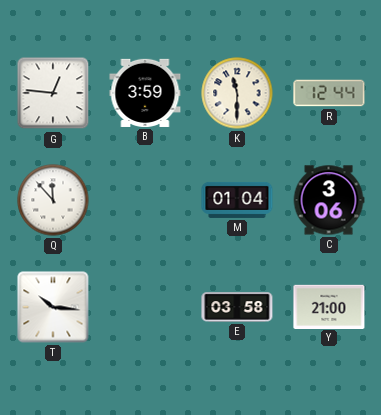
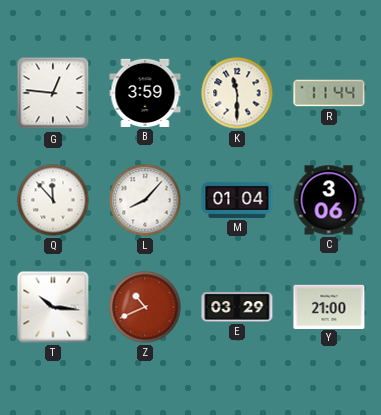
R: 12:44 -> 11:44
L: none -> 8:07
Z: none -> 10:41
E: 03:58 -> 03:29
